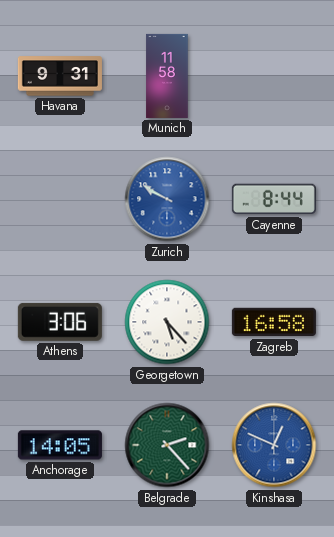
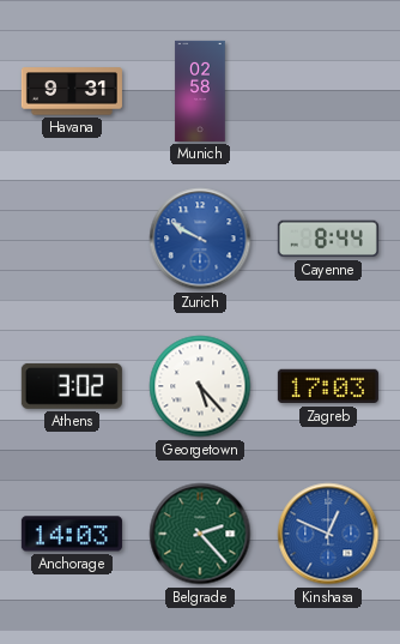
Munich: 11:58 -> 02:58
Athens: 3:06 -> 3:02
Zagreb: 16:58 -> 17:03
Anchorage: 14:05 -> 14:03
